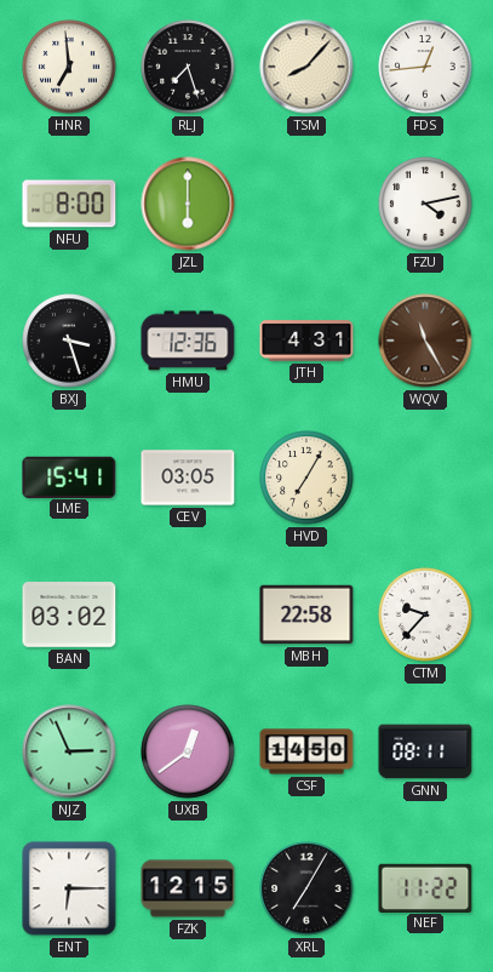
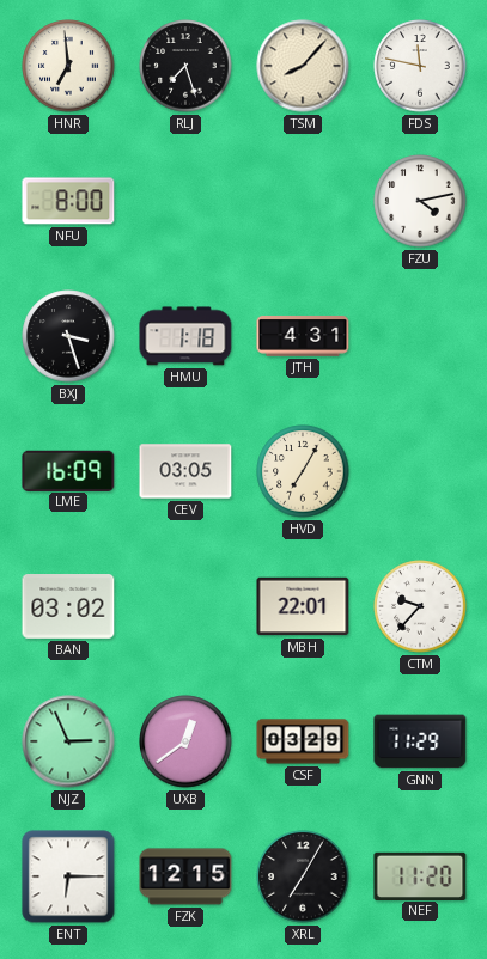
FDS: 12:44 -> 11:47
JZL: 6:00 -> none
HMU: 12:36 -> 1:18
WQV: 11:25 -> none
LME: 15:41 -> 16:09
MBH: 22:58 -> 22:01
CSF: 14:50 -> 03:29
GNN: 08:11 -> 11:29
NEF: 11:22 -> 11:20
